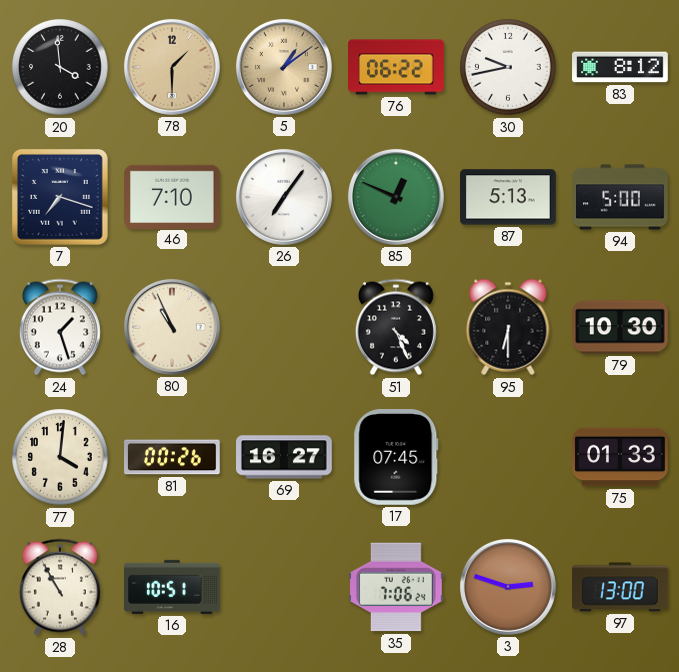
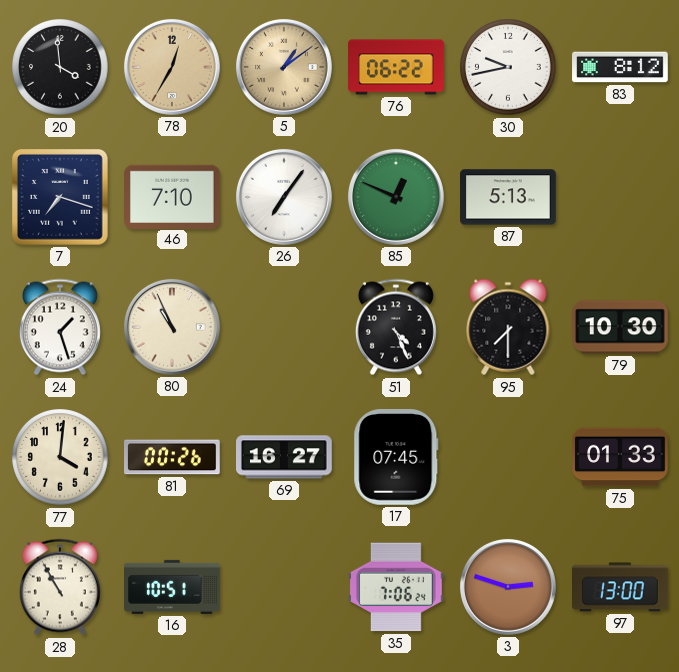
78: 1:30 -> 12:35
94: 5:00 -> none
95: 6:30 -> 7:30
